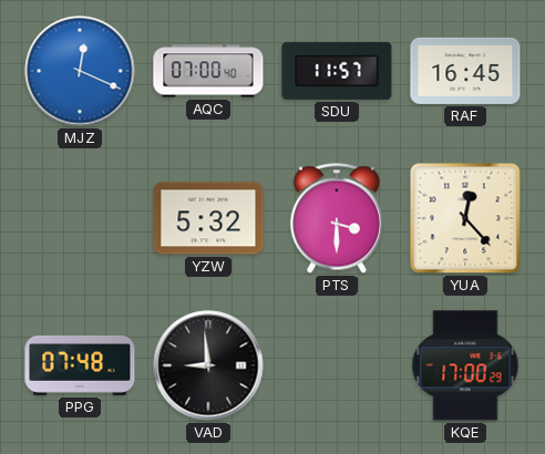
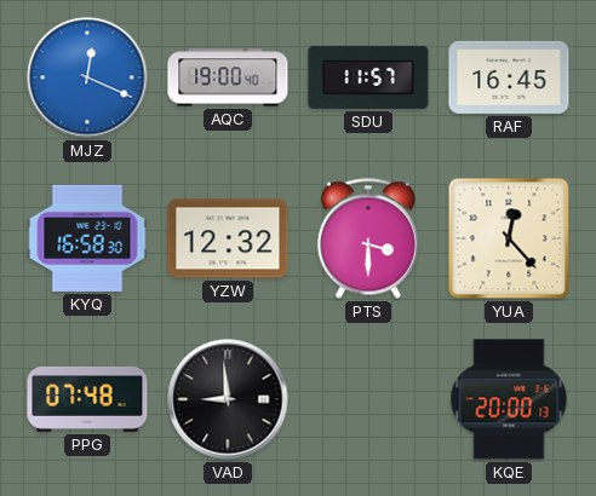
AQC: 07:00 -> 19:00
KYQ: none -> 16:58
YZW: 5:32 -> 12:32
KQE: 17:00 -> 20:00
